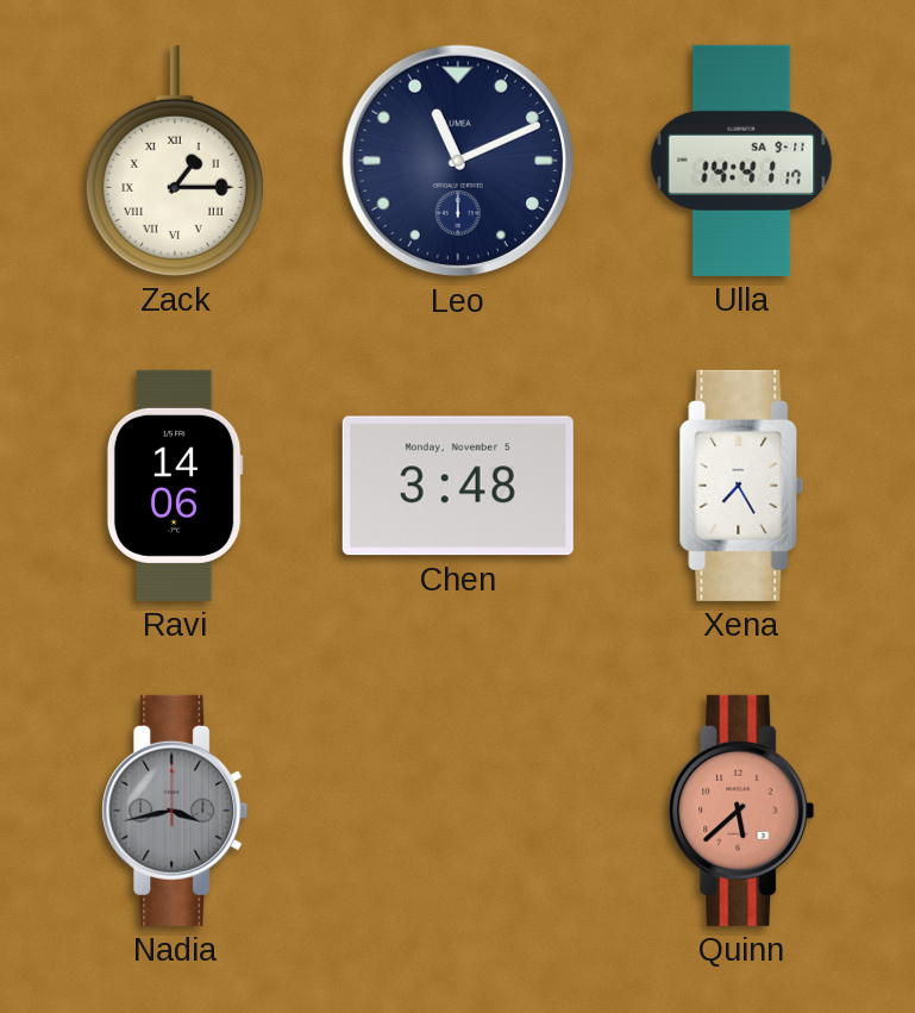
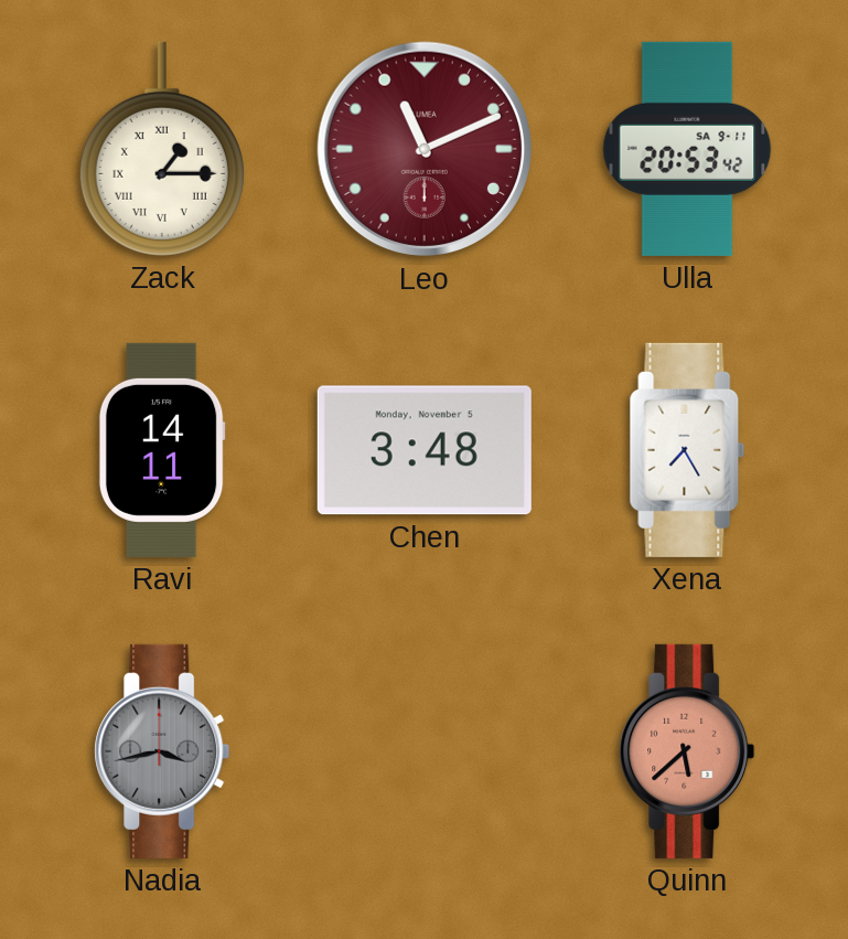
Leo dial: navy -> burgundy
Ulla: 14:41 -> 20:53
Ravi: 14:06 -> 14:11
